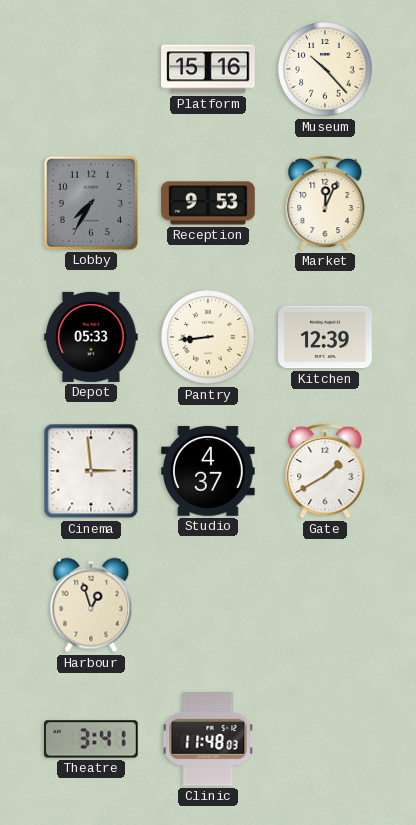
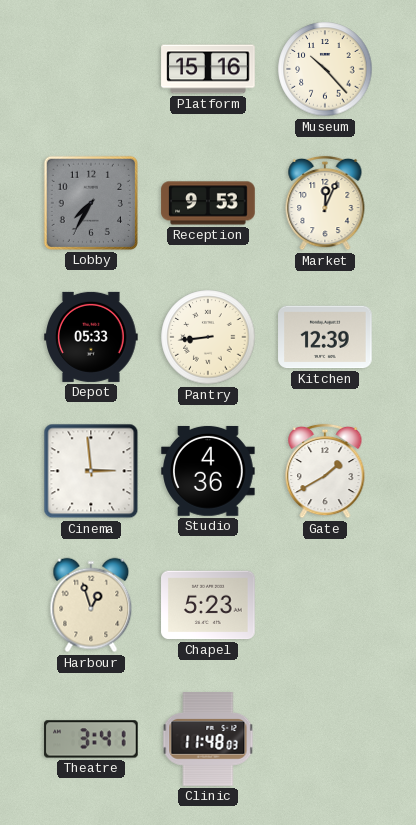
Studio: 4:37 -> 4:36
Chapel: none -> 5:23
